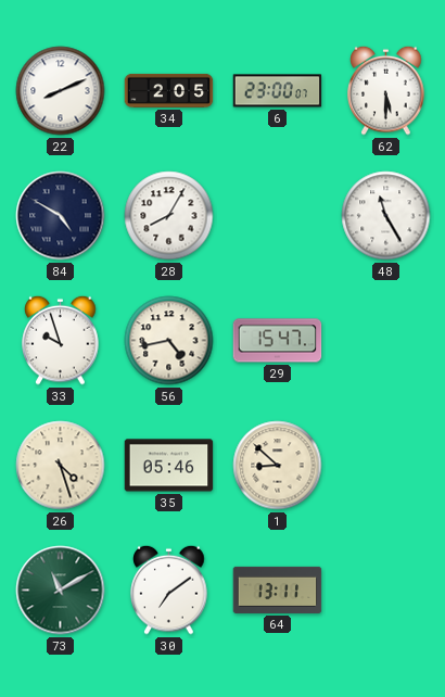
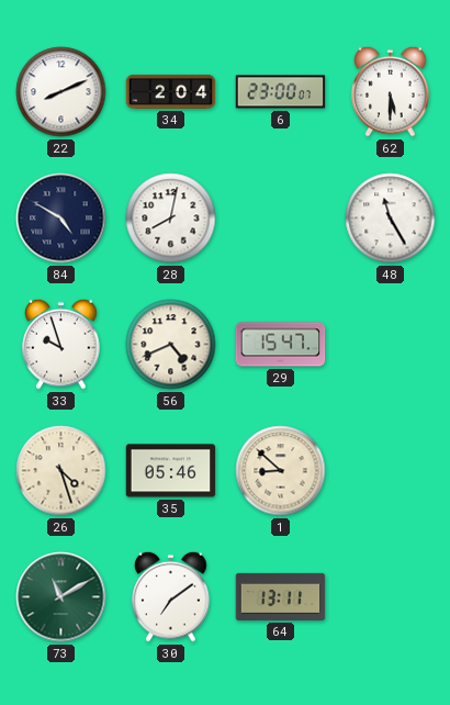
34: 2:05 -> 2:04
28: 8:05 -> 8:02
56: 4:43 -> 4:41
